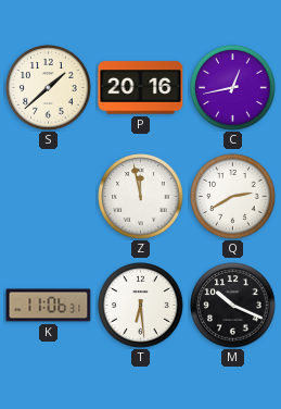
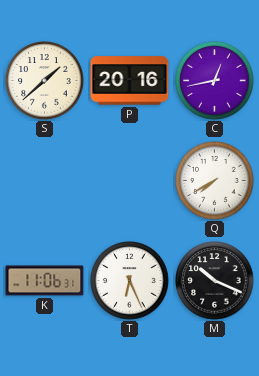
Z: 11:58 -> none
Q: 2:40 -> 7:40
T: 6:29 -> 6:26
